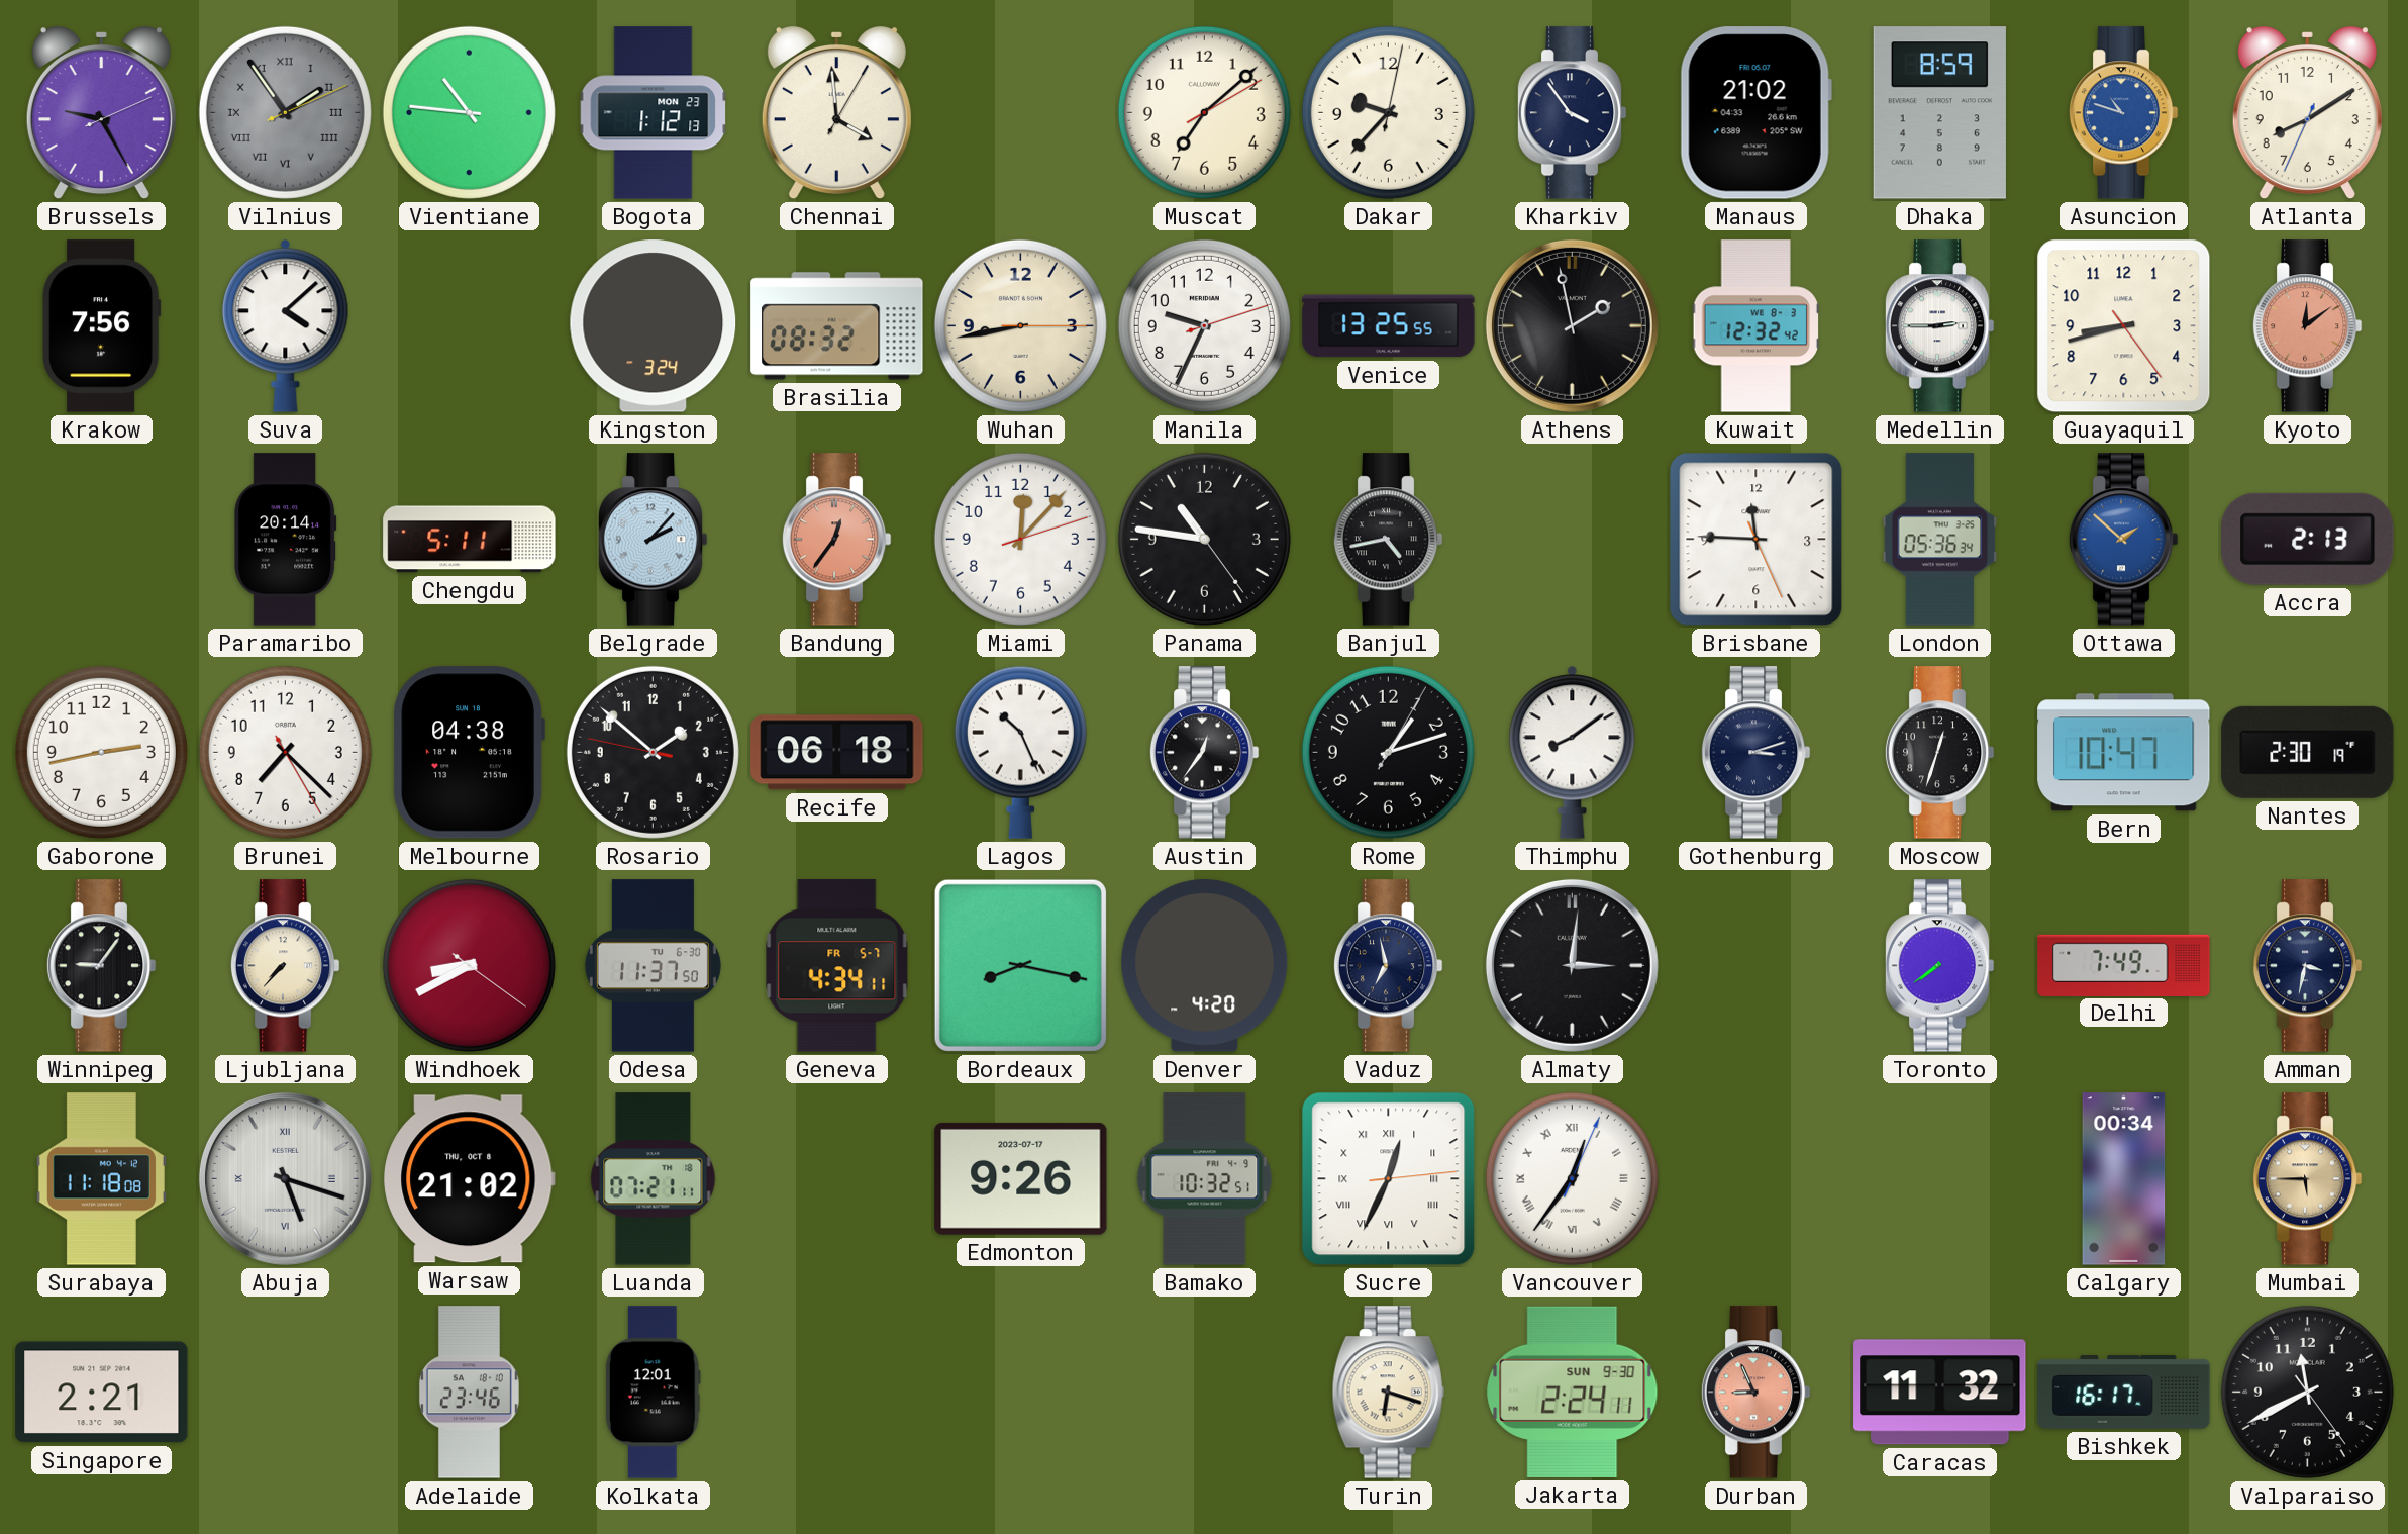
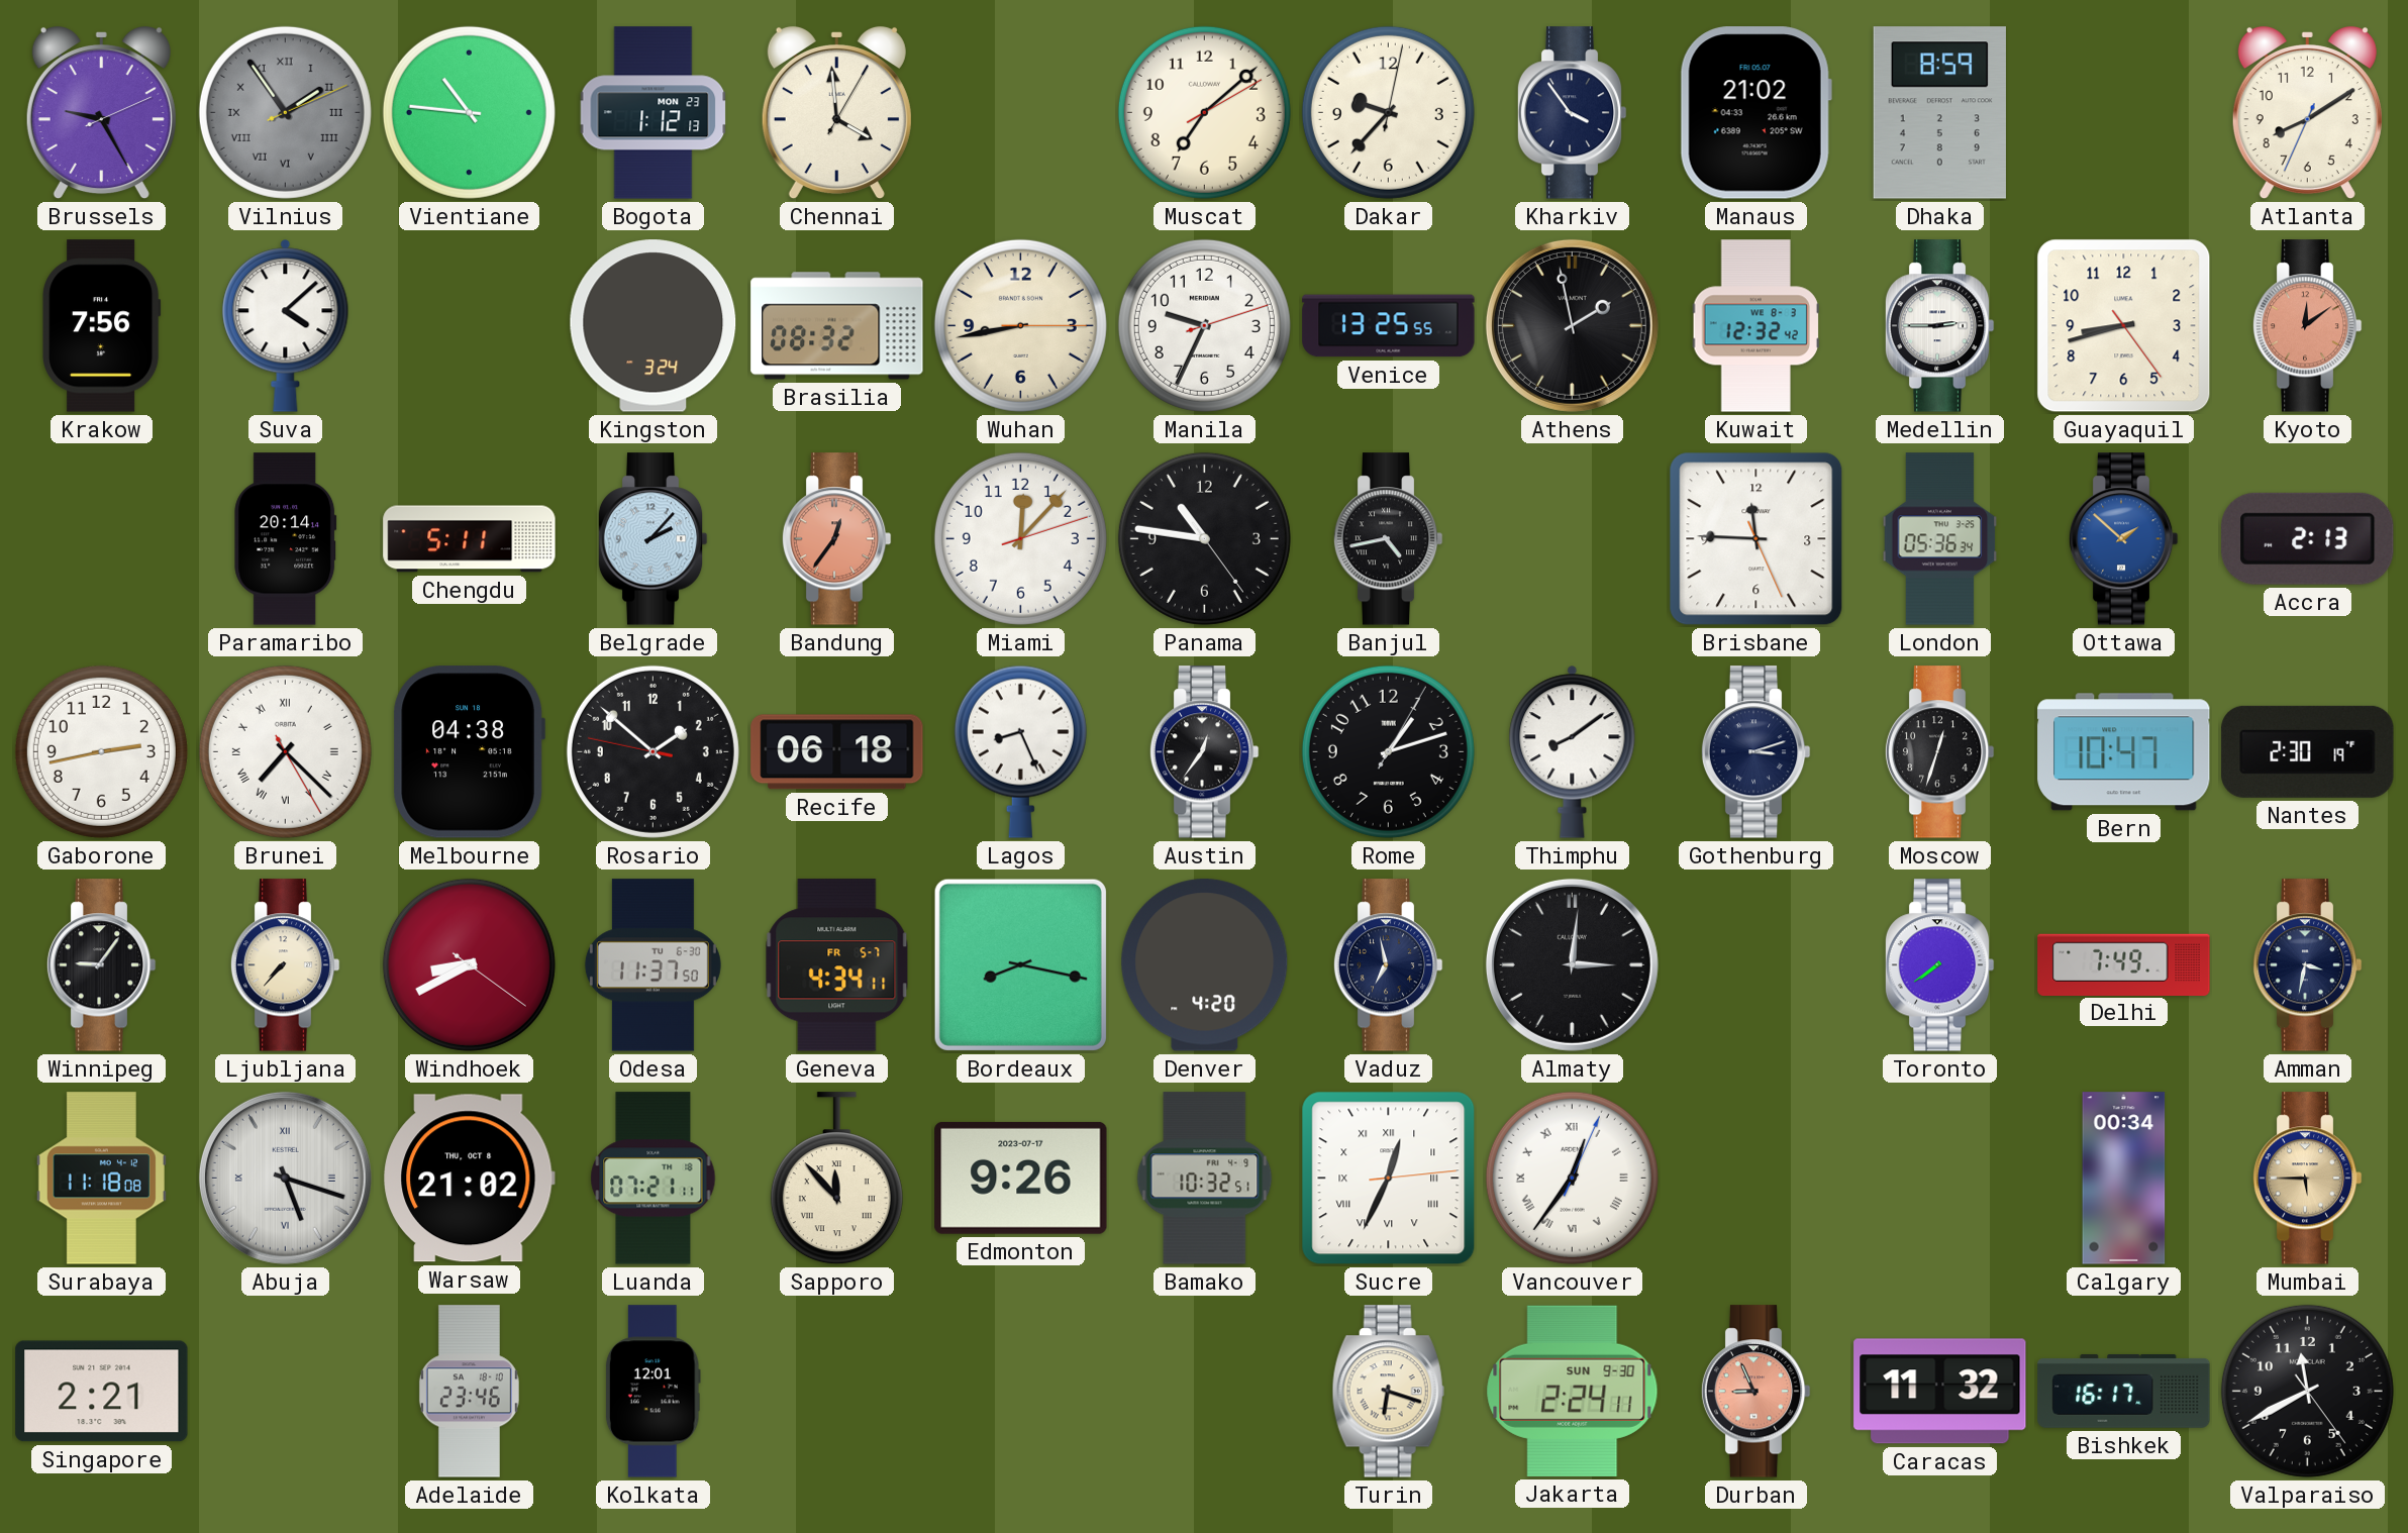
Asuncion: 10:48 -> none
Brunei numerals: Arabic -> Roman
Lagos: 10:26 -> 8:26
Sapporo: none -> 11:53
